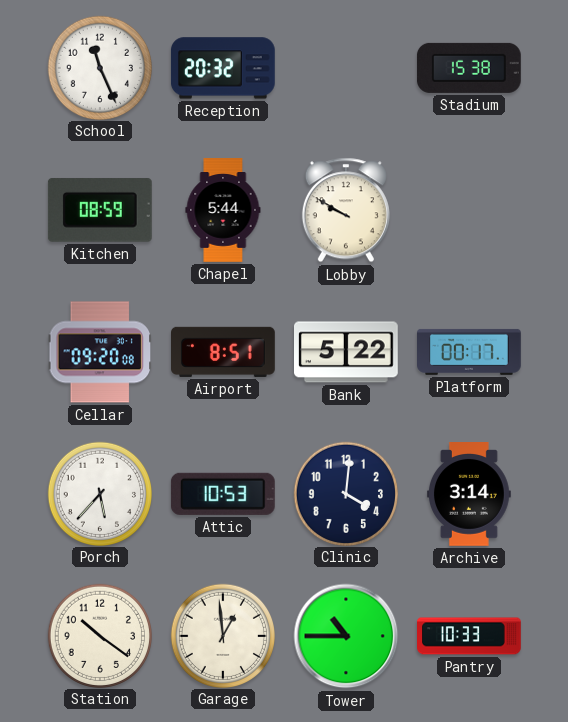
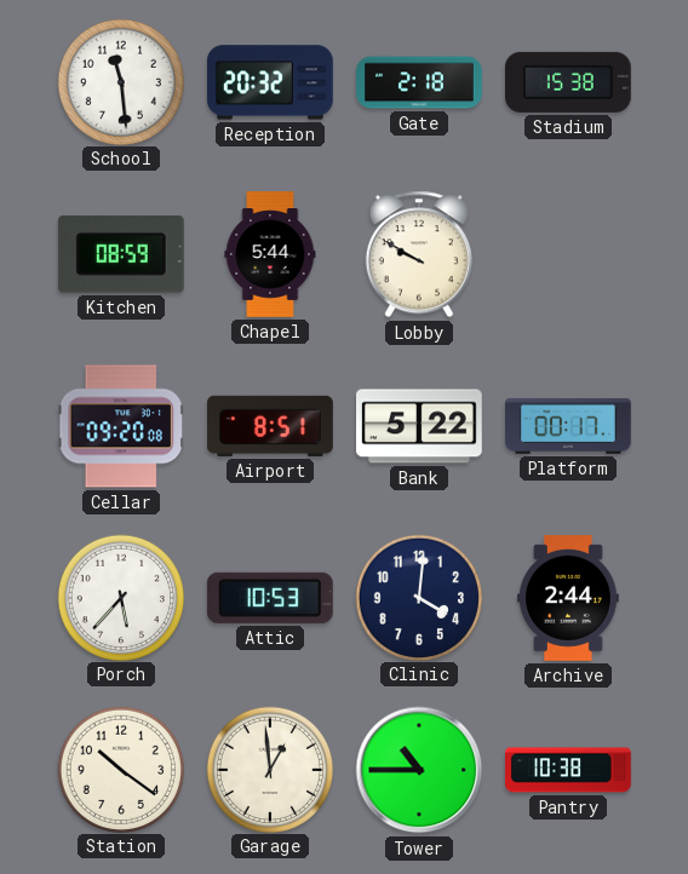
School: 11:26 -> 11:29
Gate: none -> 2:18
Archive: 3:14 -> 2:44
Pantry: 10:33 -> 10:38
